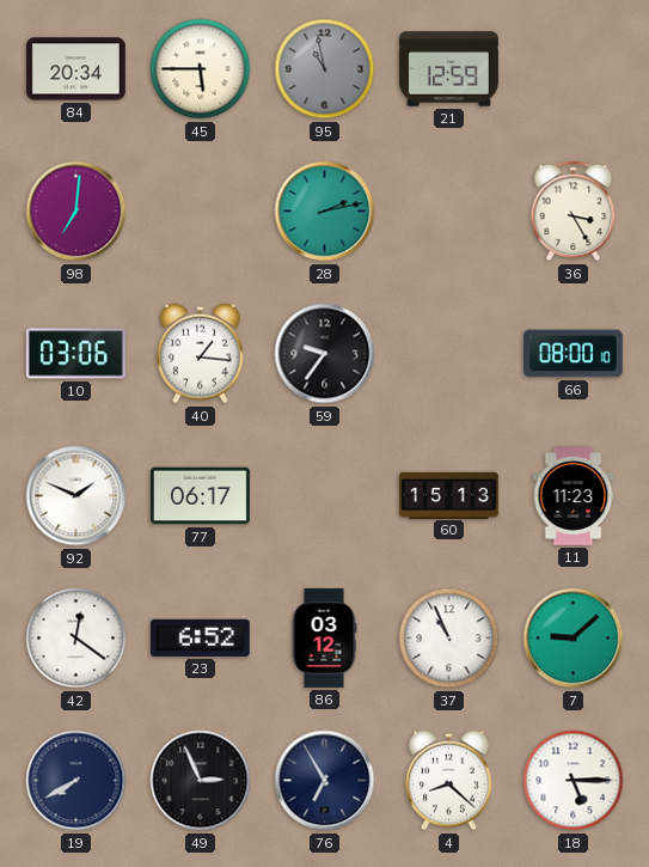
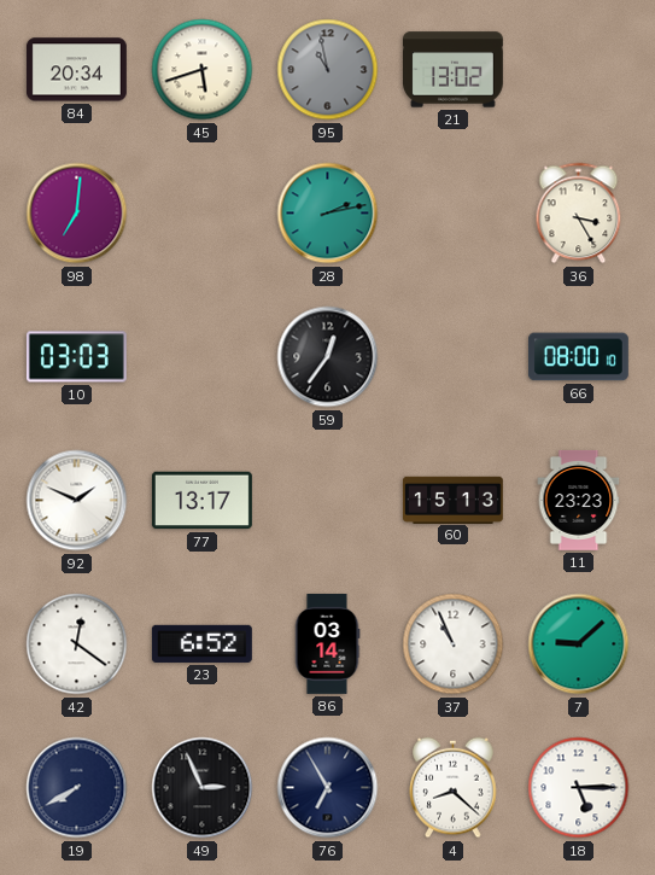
45: 5:45 -> 5:42
21: 12:59 -> 13:02
10: 03:06 -> 03:03
40: 1:16 -> none
59: 9:36 -> 12:36
77: 06:17 -> 13:17
11: 11:23 -> 23:23
86: 03:12 -> 03:14
